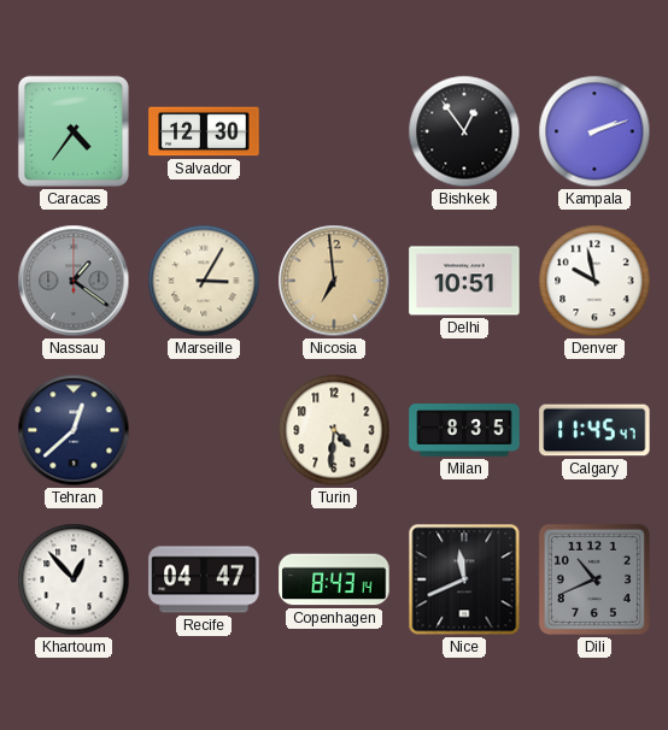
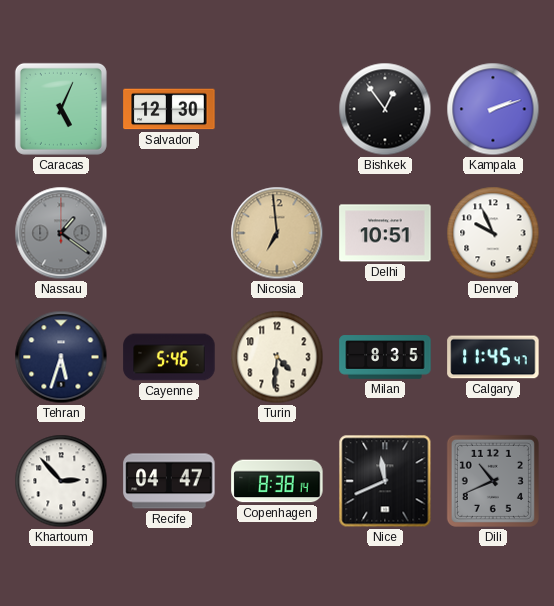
Caracas: 4:36 -> 5:04
Marseille: 3:05 -> none
Denver: 9:58 -> 9:56
Tehran: 12:38 -> 5:33
Cayenne: none -> 5:46
Khartoum: 12:53 -> 2:53
Copenhagen: 8:43 -> 8:38
